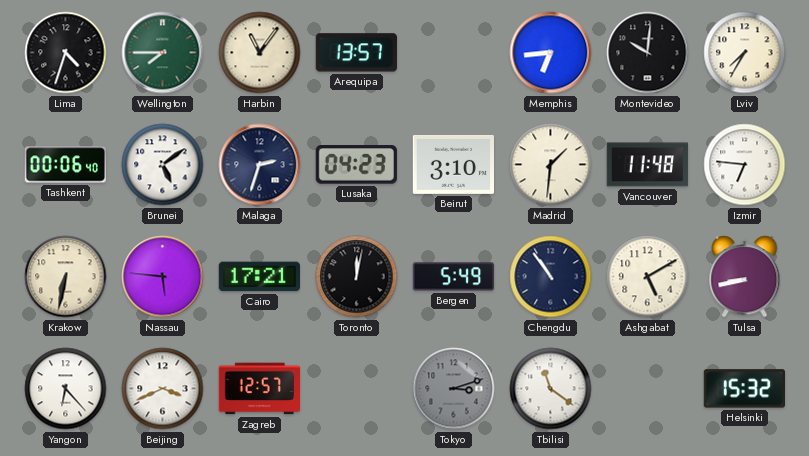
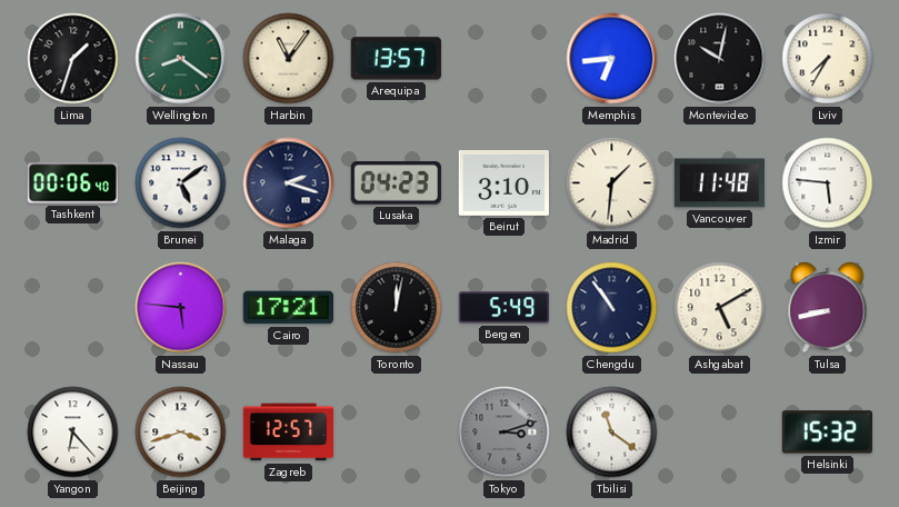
Lima: 4:33 -> 1:33
Wellington: 7:45 -> 8:21
Montevideo: 10:01 -> 10:02
Malaga: 2:33 -> 2:18
Izmir: 6:46 -> 5:46
Krakow: 6:32 -> none
Beijing: 3:41 -> 3:42
